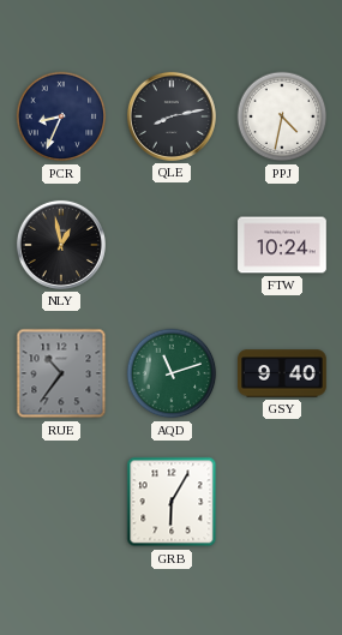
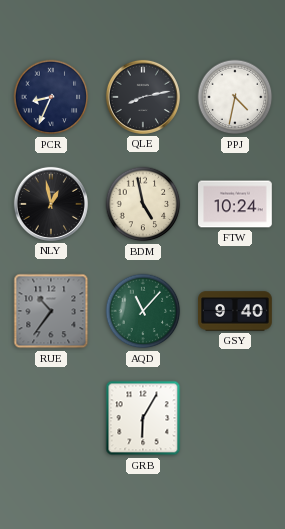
BDM: none -> 4:58
AQD: 11:12 -> 11:07
